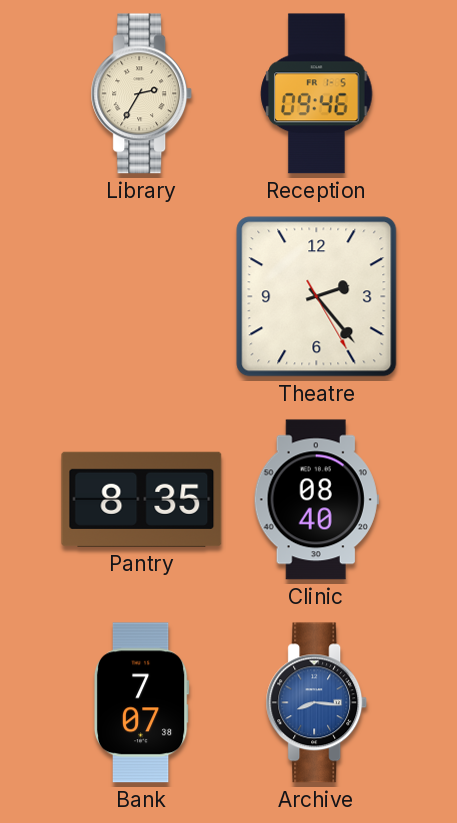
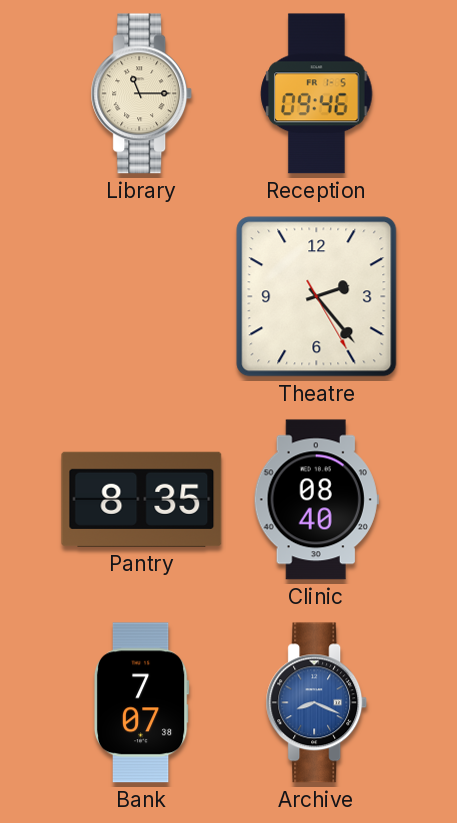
Library: 2:35 -> 11:15
Archive: 8:16 -> 8:19
